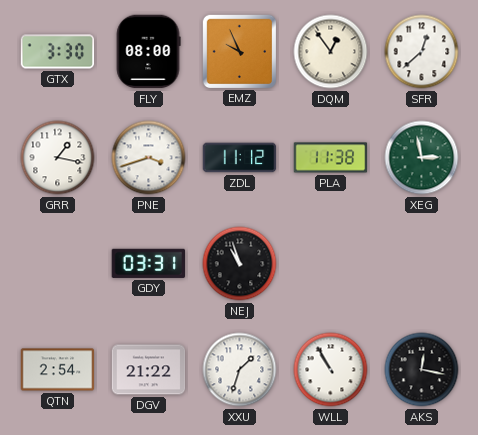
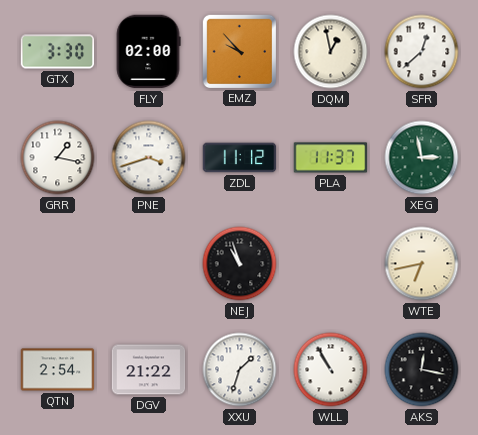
FLY: 08:00 -> 02:00
EMZ: 9:56 -> 9:53
DQM: 12:54 -> 12:58
PLA: 11:38 -> 11:37
GDY: 03:31 -> none
WTE: none -> 6:43
